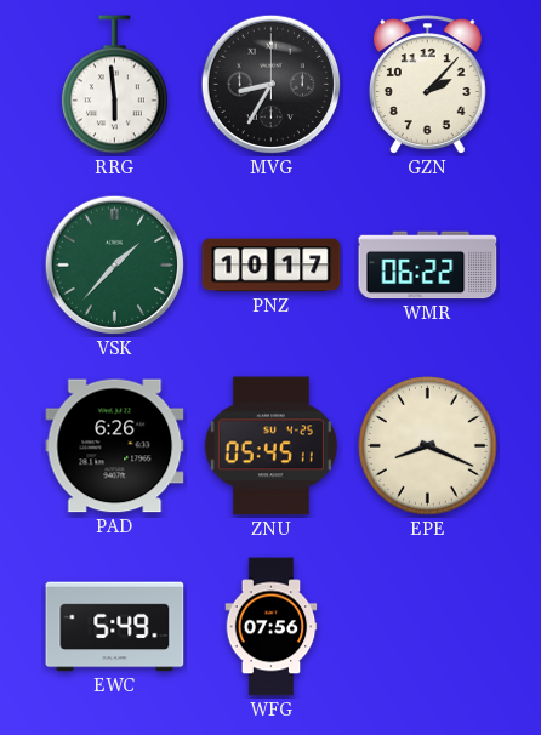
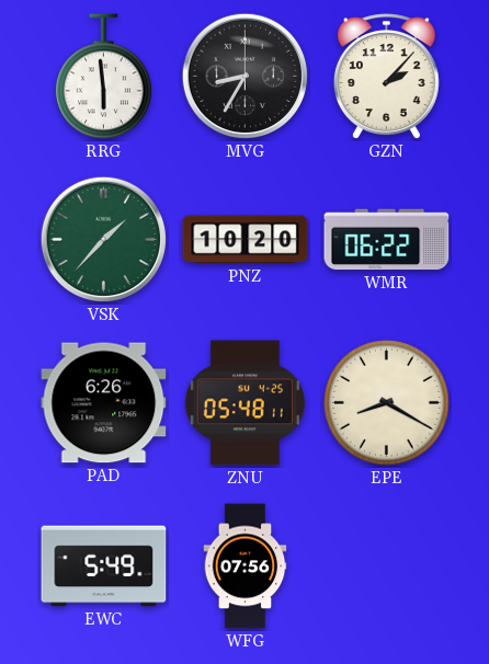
PNZ: 10:17 -> 10:20
ZNU: 05:45 -> 05:48
EPE: 8:19 -> 8:20
